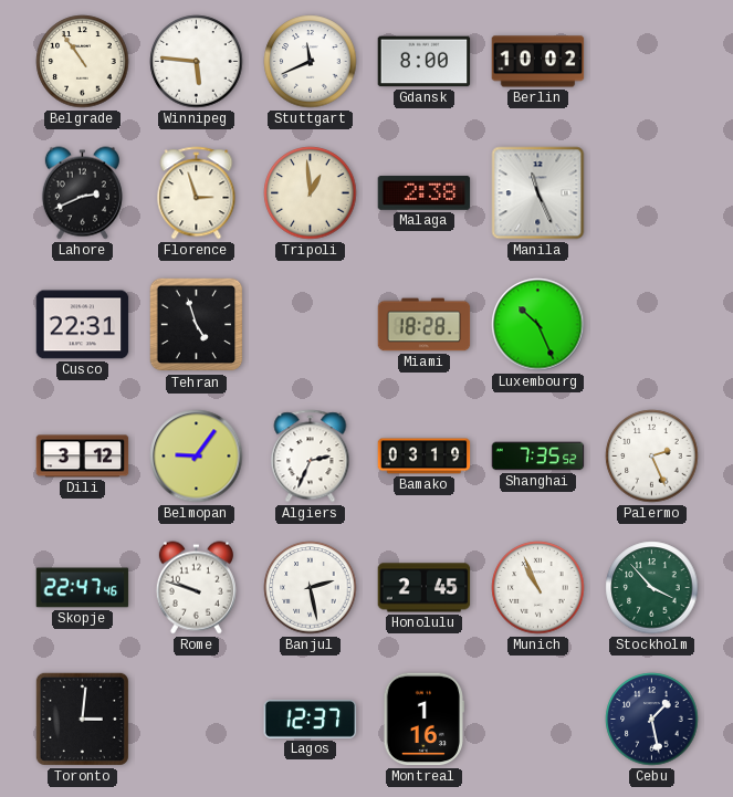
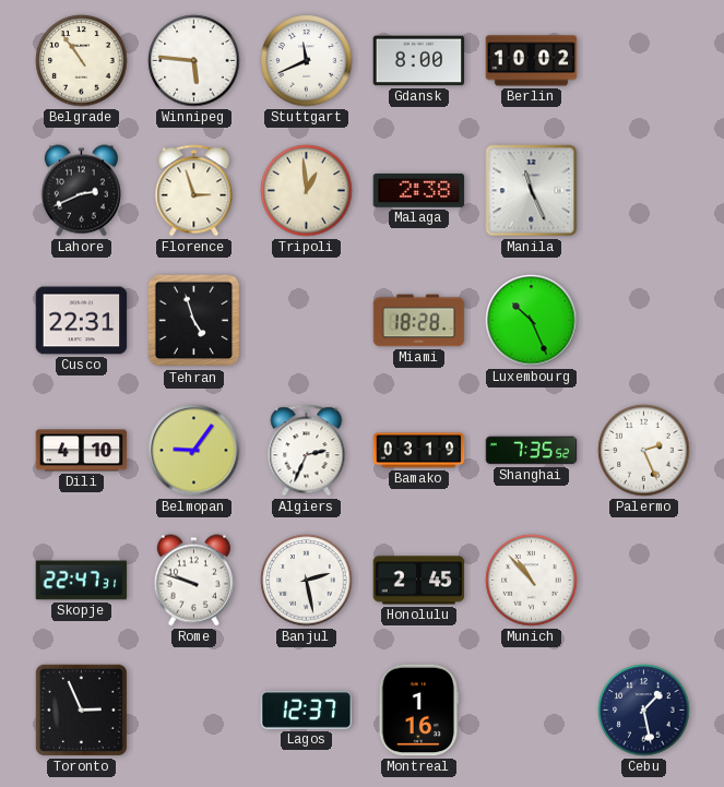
Dili: 3:12 -> 4:10
Skopje: 22:47:46 -> 22:47:31
Munich: 10:56 -> 10:53
Stockholm: 3:53 -> none
Toronto: 3:01 -> 2:56
